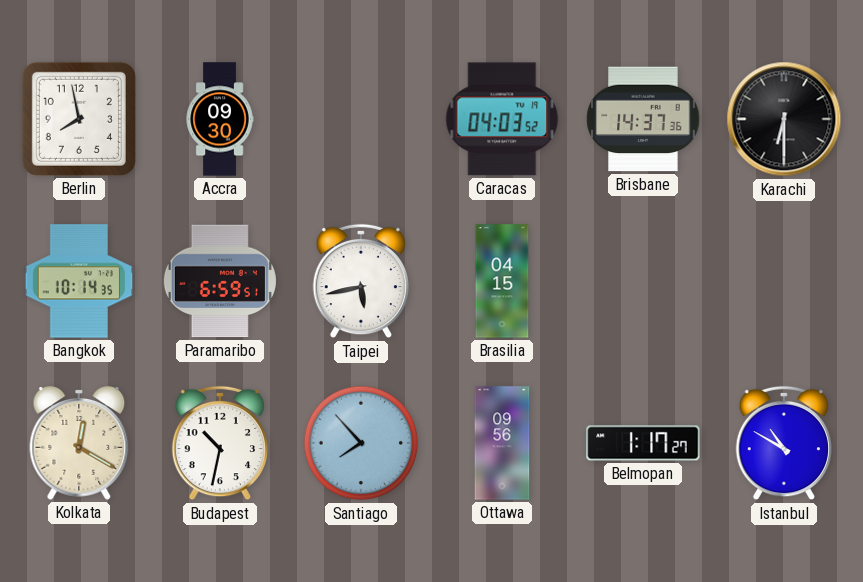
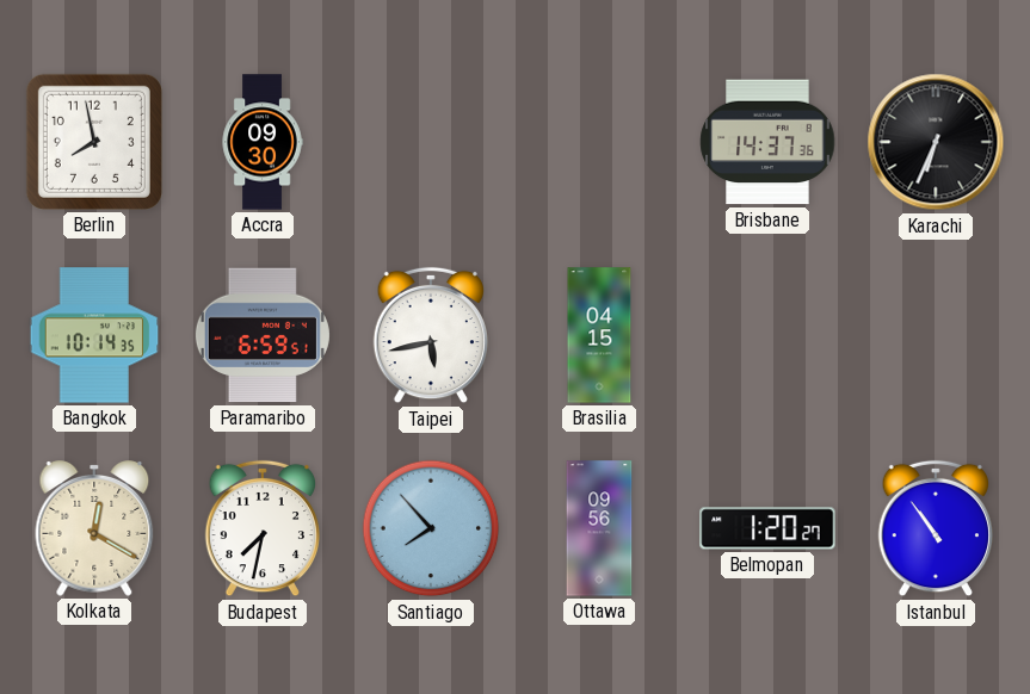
Caracas: 04:03 -> none
Karachi: 6:30 -> 6:34
Budapest: 10:32 -> 7:32
Belmopan: 1:17 -> 1:20
Istanbul: 10:50 -> 10:54
